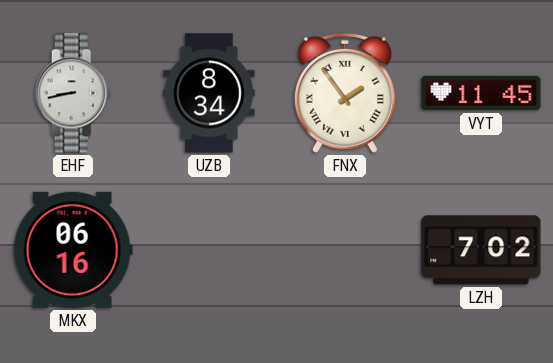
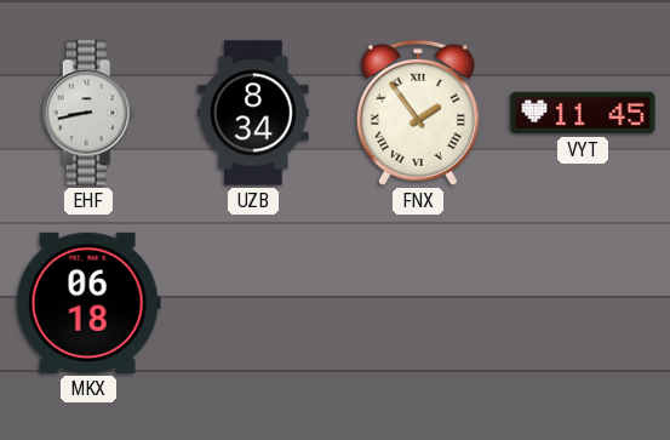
MKX: 06:16 -> 06:18
LZH: 7:02 -> none
